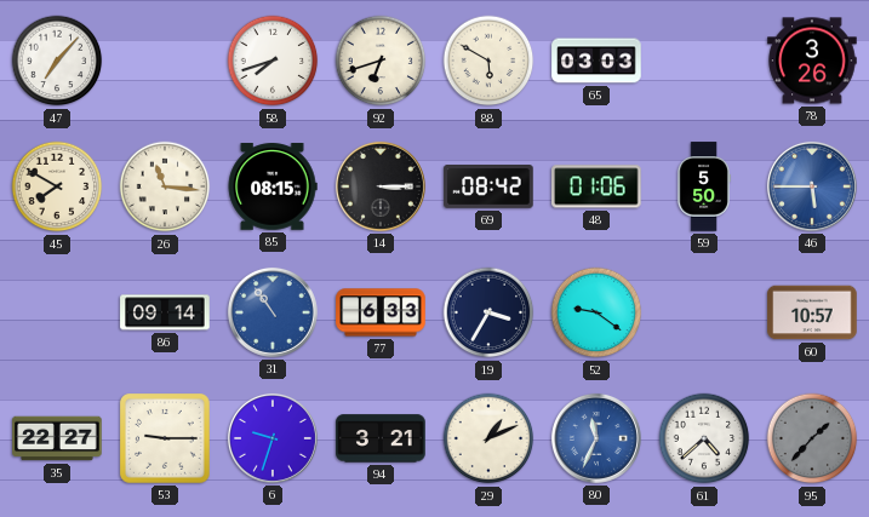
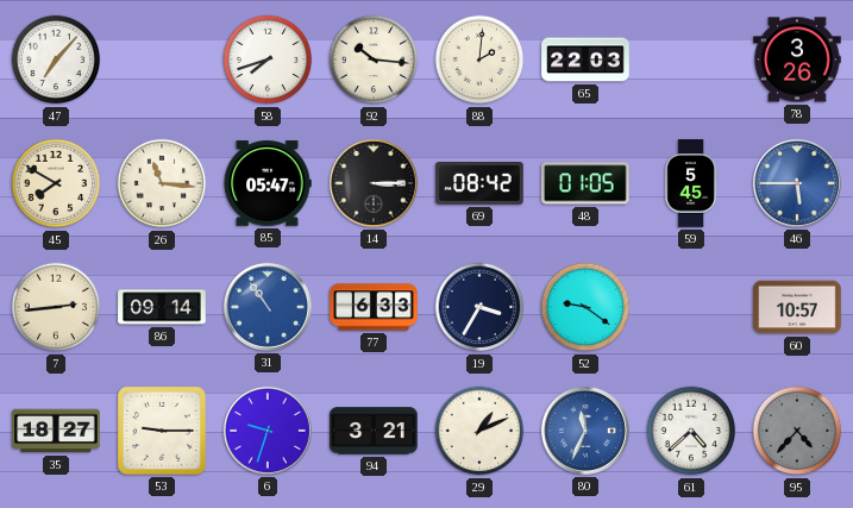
92: 6:42 -> 10:16
88: 5:50 -> 2:01
65: 03:03 -> 22:03
85: 08:15 -> 05:47
48: 01:06 -> 01:05
59: 5:50 -> 5:45
7: none -> 2:44
35: 22:27 -> 18:27
95: 1:37 -> 4:37
